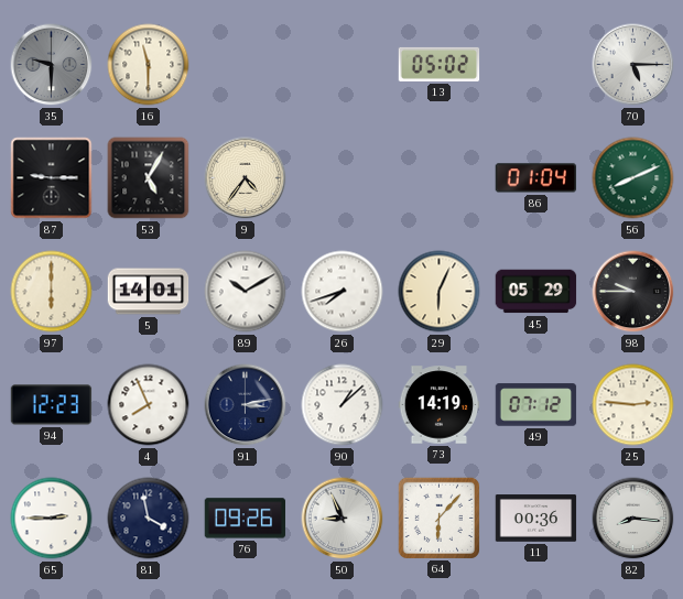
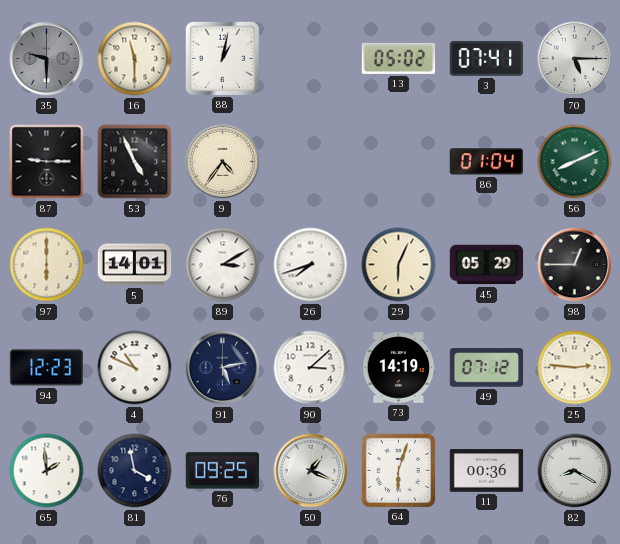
88: none -> 1:02
3: none -> 07:41
53: 5:05 -> 4:56
89: 10:10 -> 3:10
98: 9:45 -> 12:45
4: 7:56 -> 10:49
91: 3:13 -> 5:13
90: 1:08 -> 3:08
65: 2:45 -> 1:59
76: 09:26 -> 09:25
50: 8:56 -> 1:19
64: 6:07 -> 6:03
82: 8:16 -> 8:20
